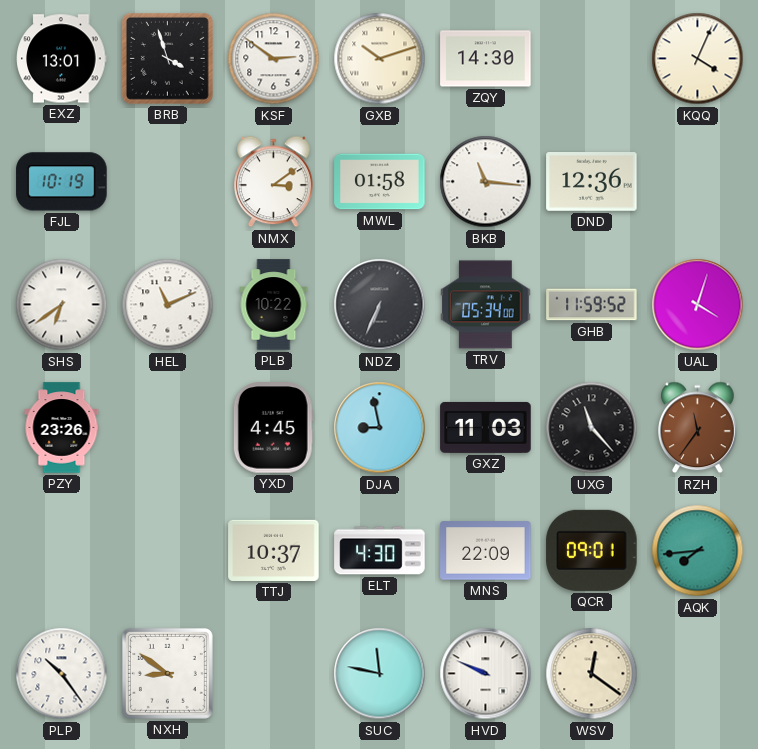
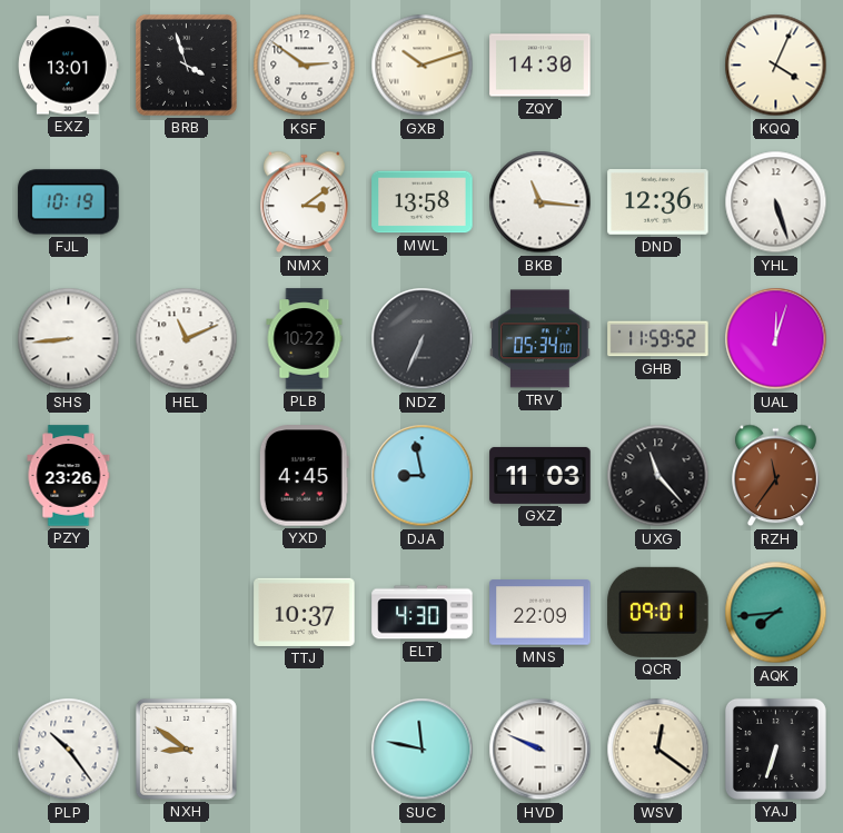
MWL: 01:58 -> 13:58
YHL: none -> 5:27
SHS: 6:39 -> 8:44
UAL: 4:03 -> 12:03
YAJ: none -> 6:33
